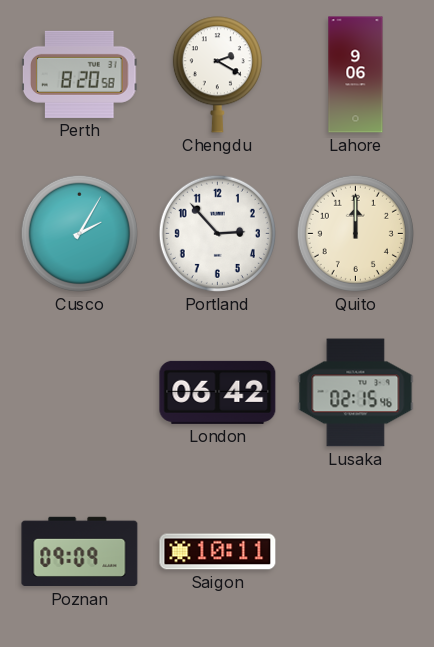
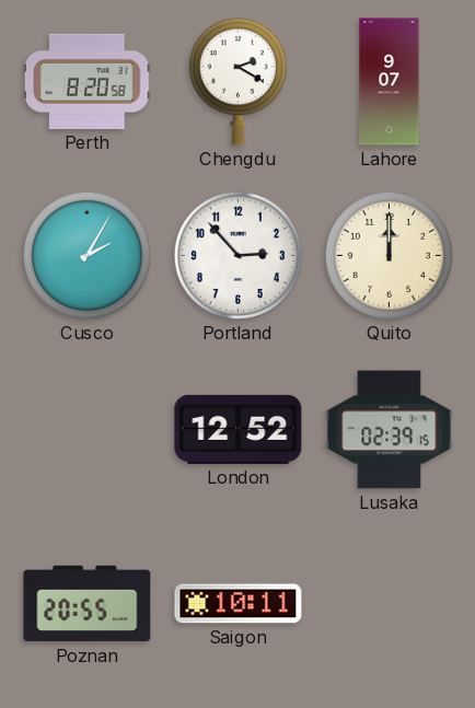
Lahore: 9:06 -> 9:07
London: 06:42 -> 12:52
Lusaka: 02:15 -> 02:39
Poznan: 09:09 -> 20:55
